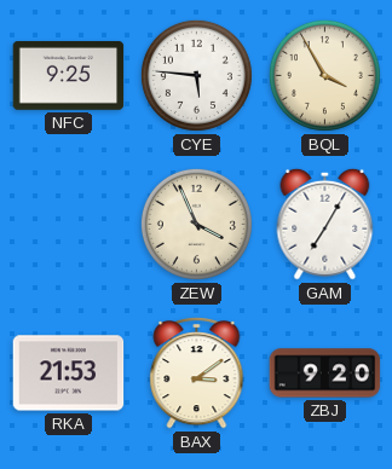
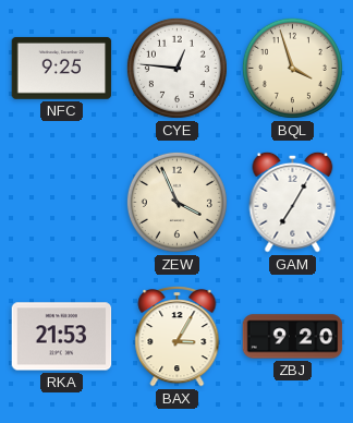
CYE: 5:46 -> 12:46
BQL: 3:55 -> 3:57
BAX: 3:09 -> 3:05
